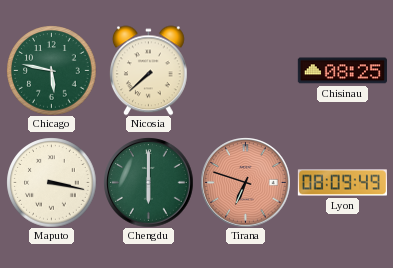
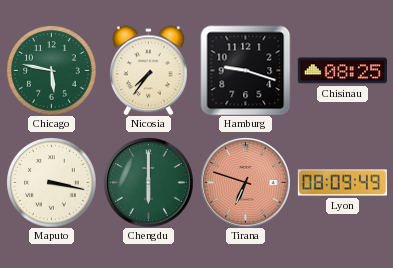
Nicosia: 7:38 -> 7:36
Hamburg: none -> 9:18
